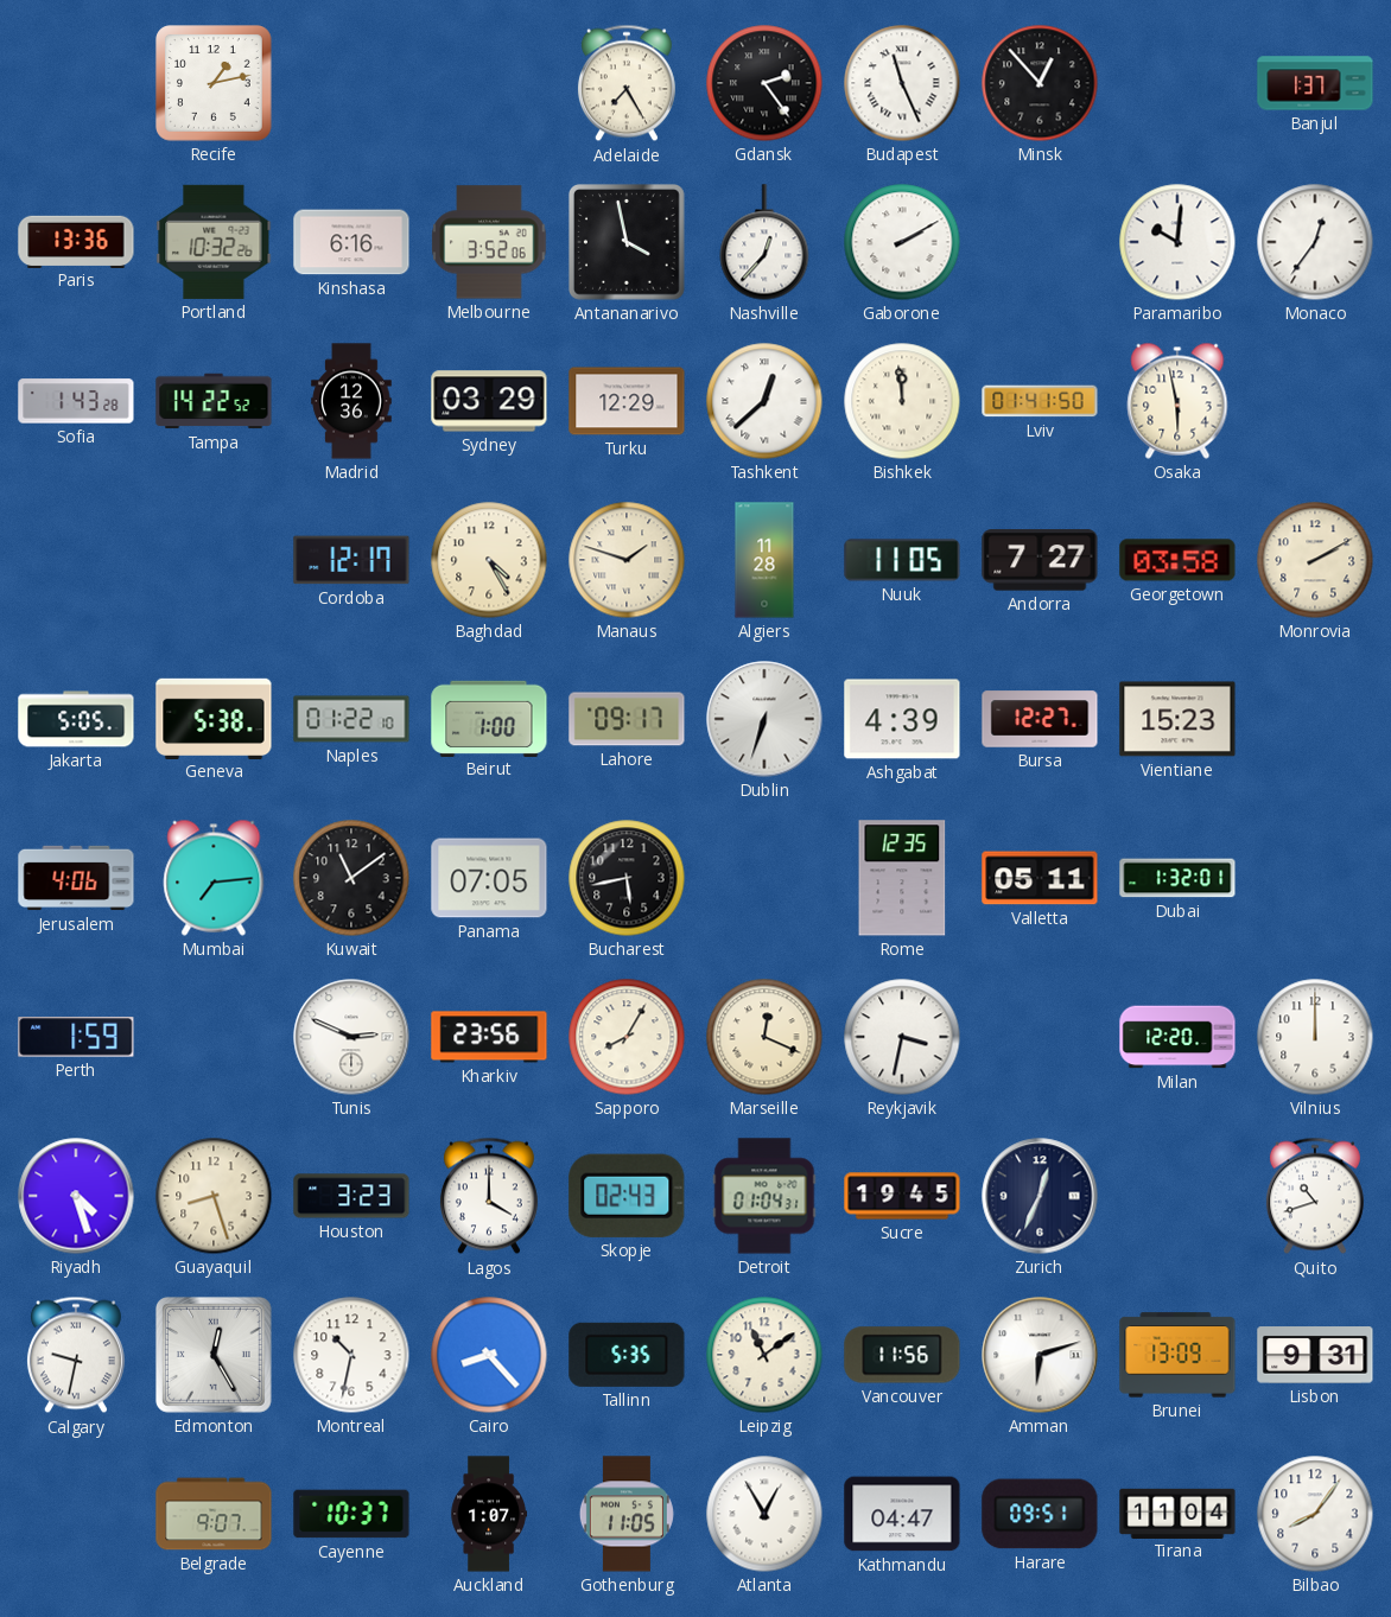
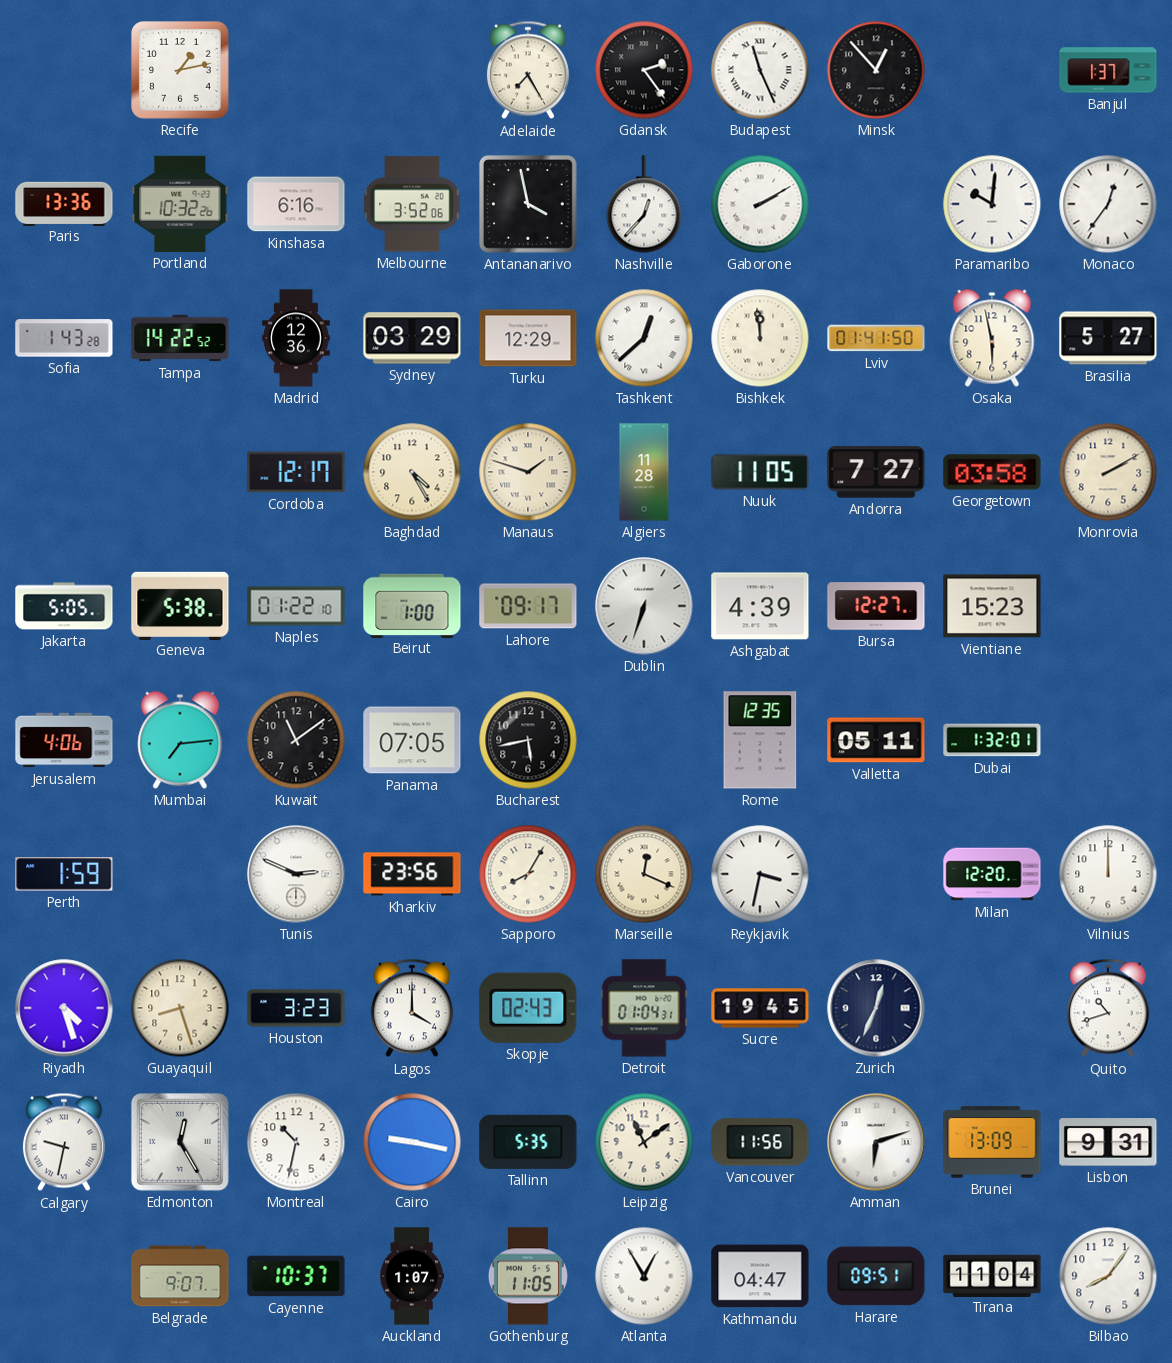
Brasilia: none -> 5:27
Cairo: 8:23 -> 9:17
